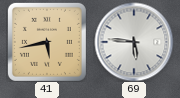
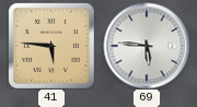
41: 5:43 -> 5:46
